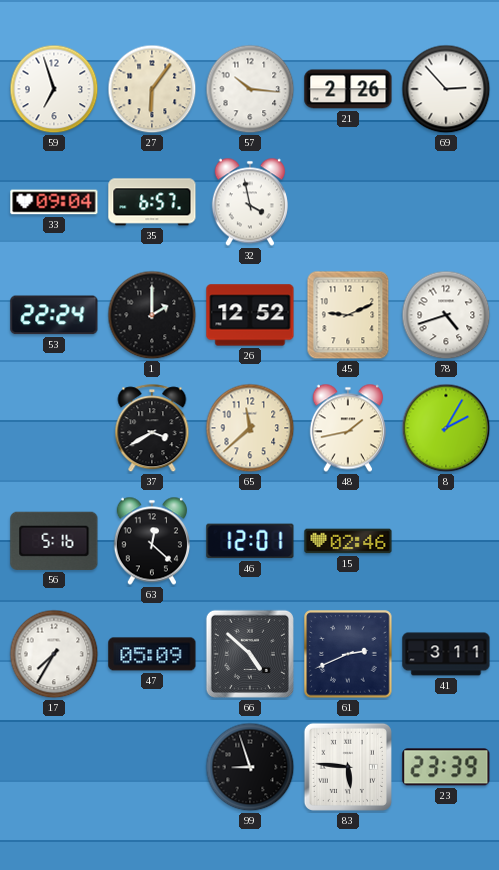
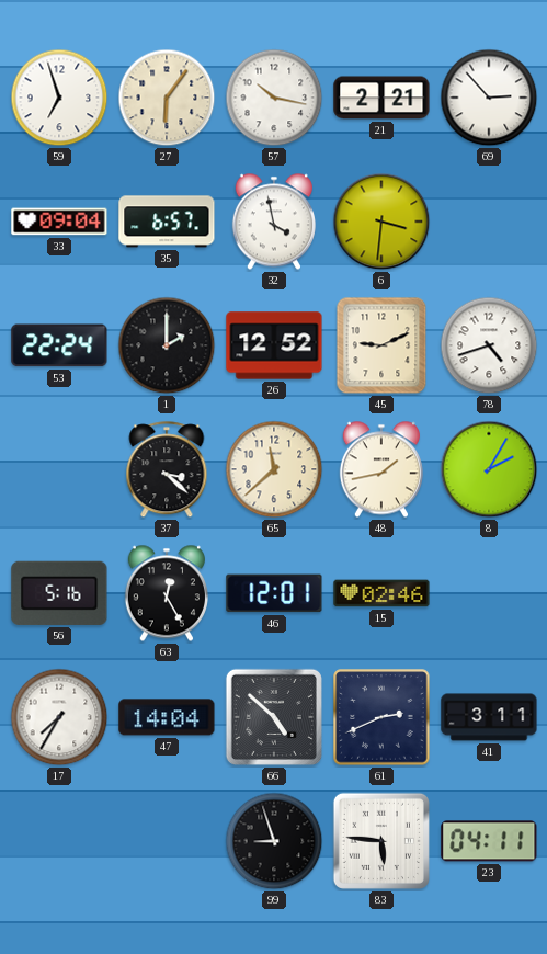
57: 10:16 -> 10:17
21: 2:26 -> 2:21
6: none -> 3:31
37: 3:40 -> 3:22
63: 12:22 -> 12:25
47: 05:09 -> 14:04
23: 23:39 -> 04:11
